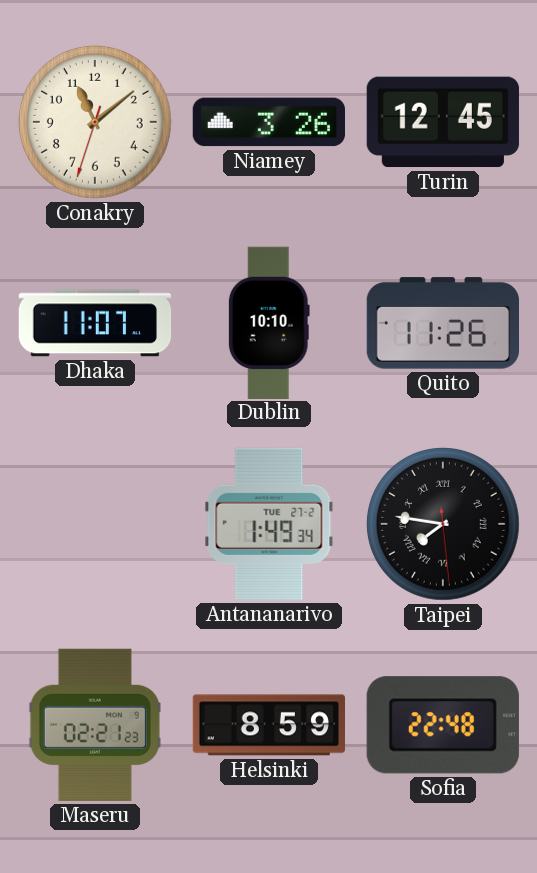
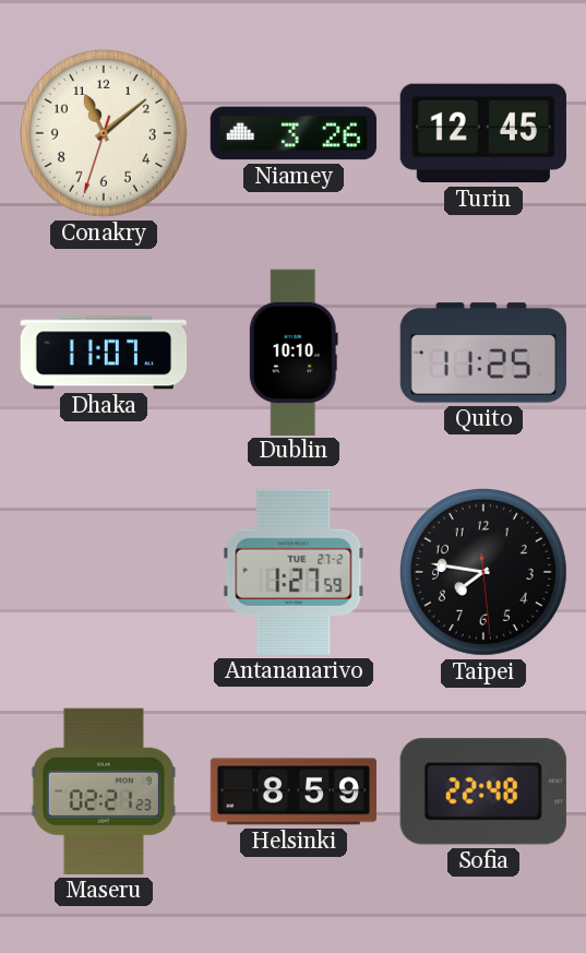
Quito: 11:26 -> 11:25
Antananarivo: 1:49 -> 1:27
Taipei numerals: Roman -> Arabic
